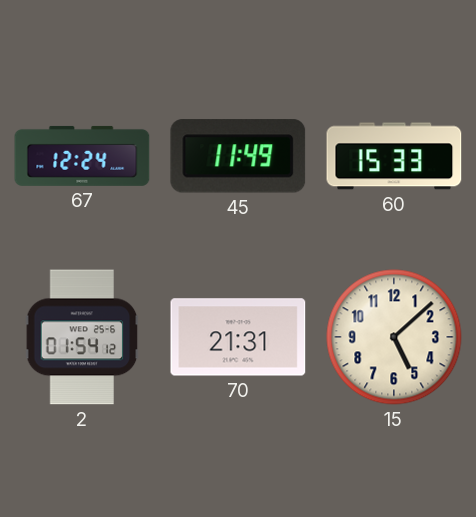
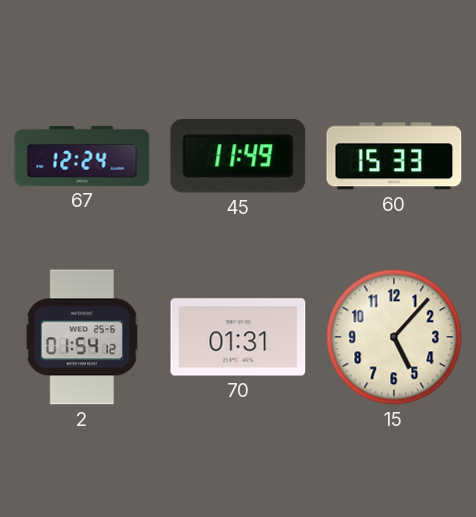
70: 21:31 -> 01:31
15: 5:08 -> 5:07
